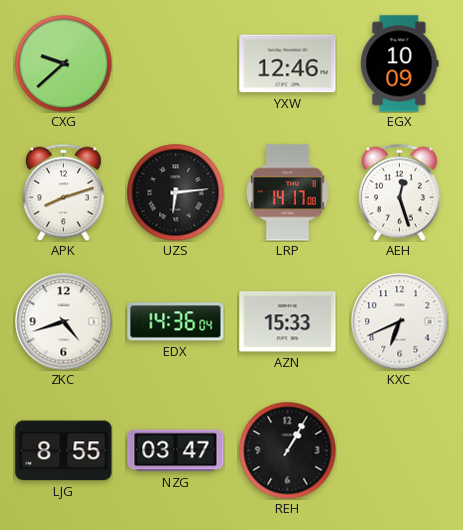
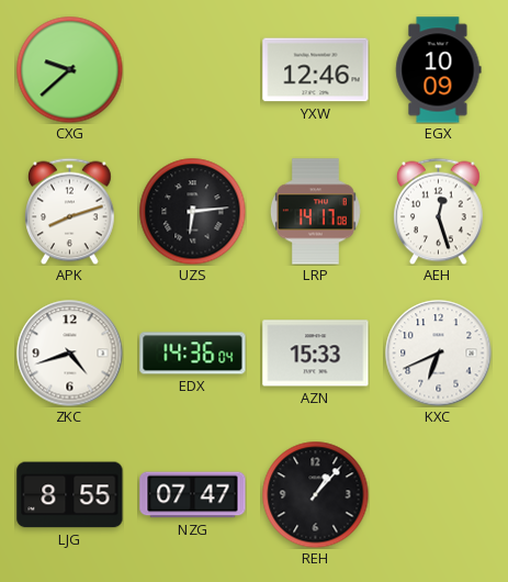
NZG: 03:47 -> 07:47
REH: 1:05 -> 1:07
